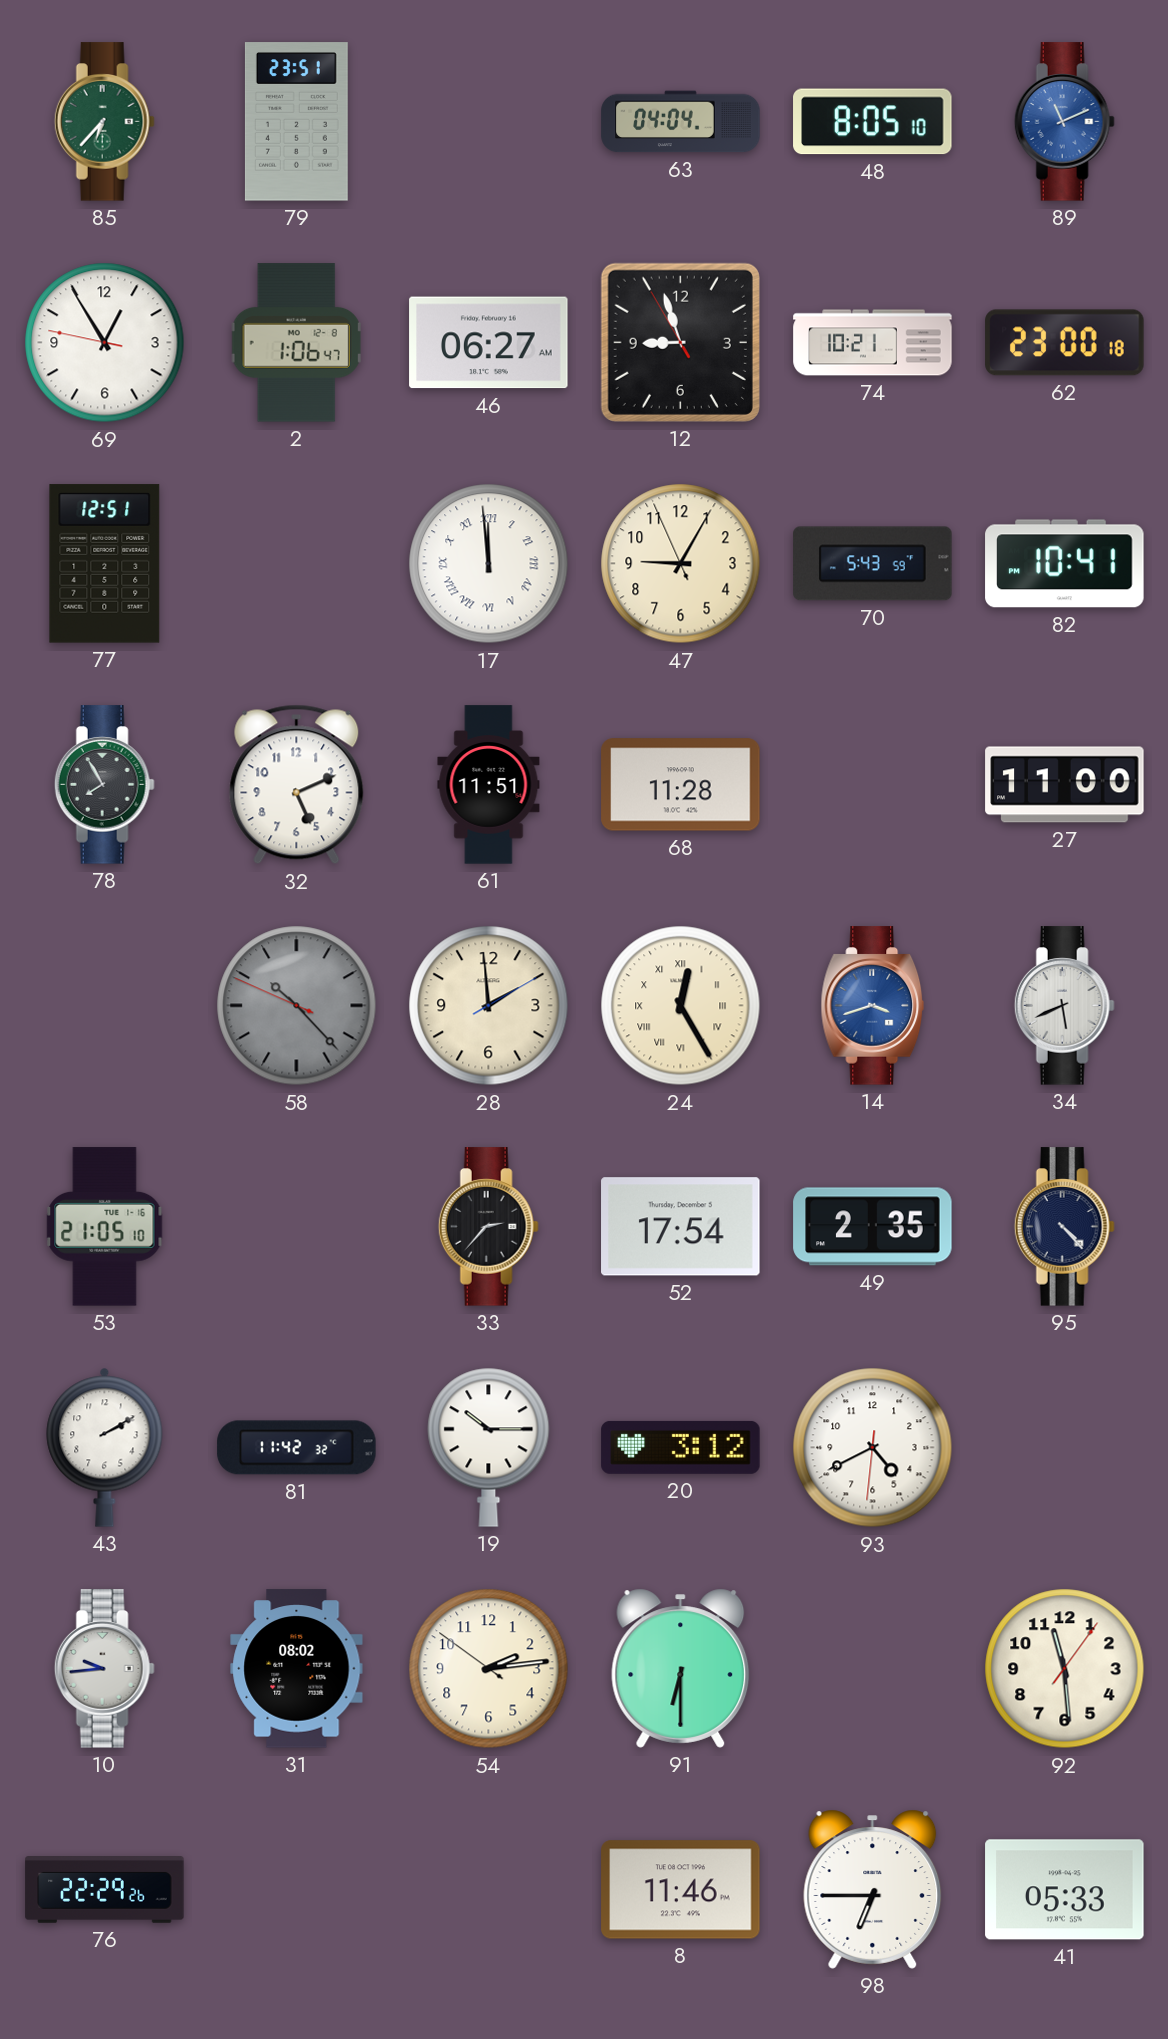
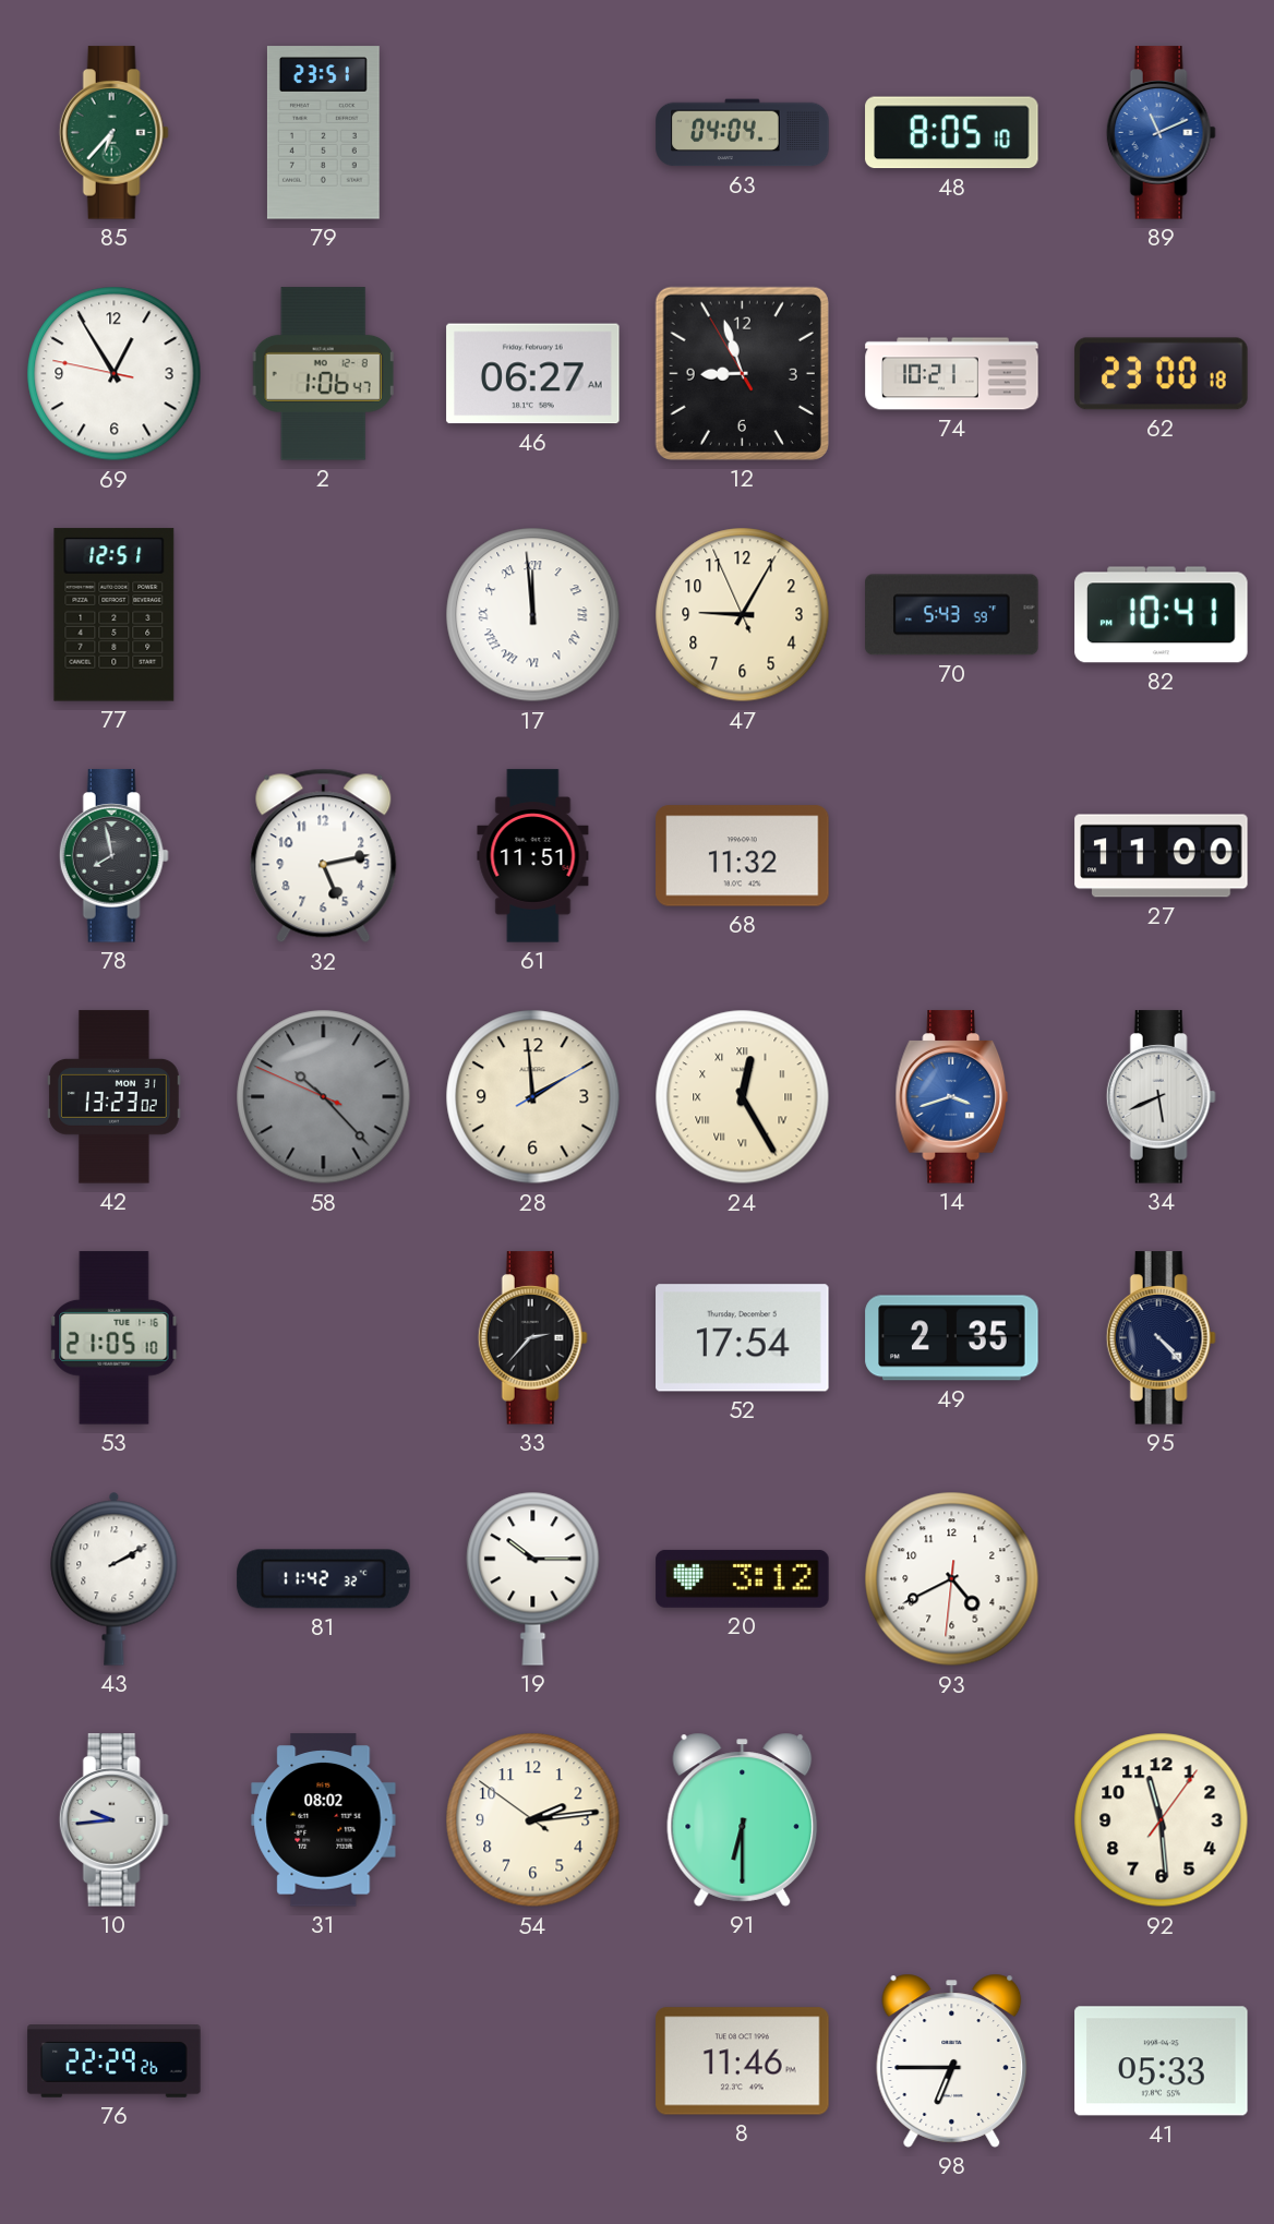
78: 7:55 -> 7:58
32: 5:11 -> 5:13
68: 11:28 -> 11:32
42: none -> 13:23
